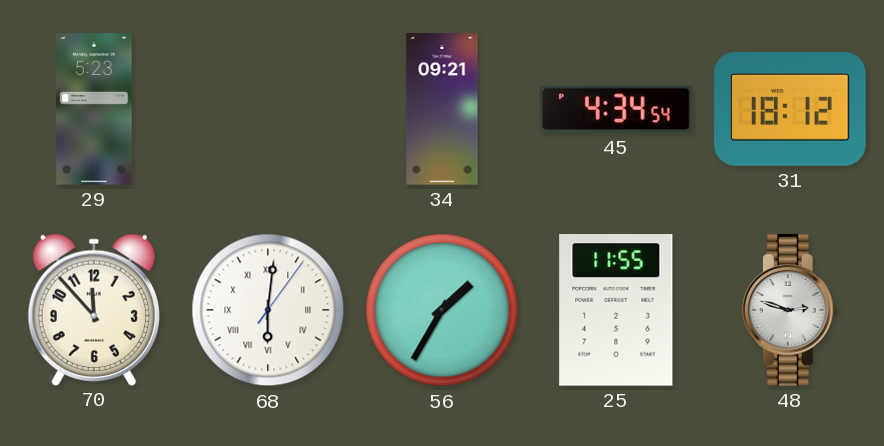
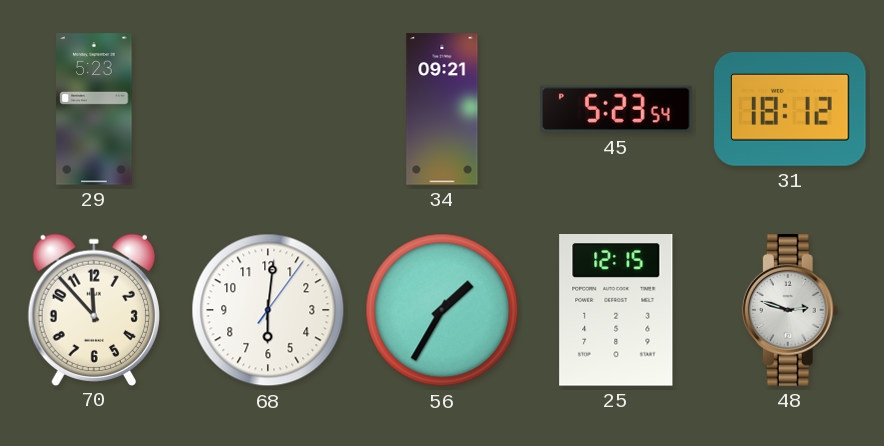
45: 4:34 -> 5:23
68 numerals: Roman -> Arabic
25: 11:55 -> 12:15
